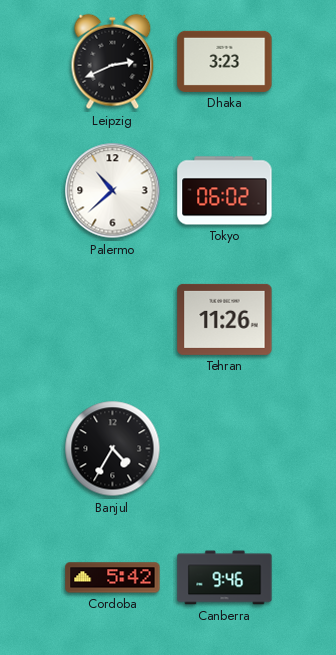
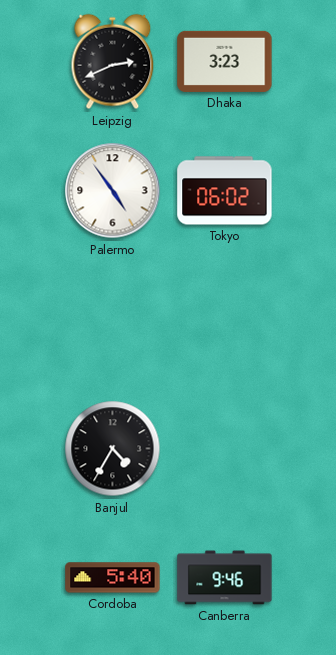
Palermo: 10:38 -> 4:54
Tehran: 11:26 -> none
Cordoba: 5:42 -> 5:40
